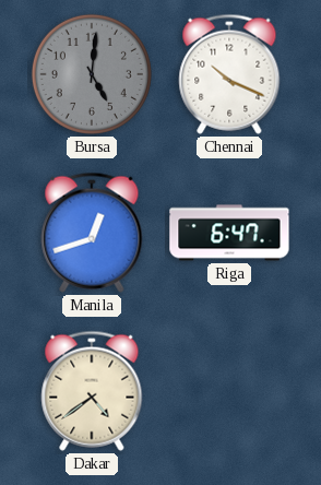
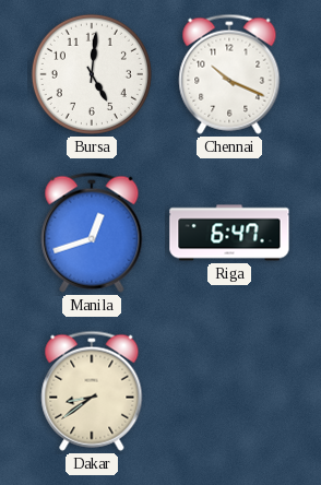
Bursa dial: grey -> white
Dakar: 4:39 -> 8:39
